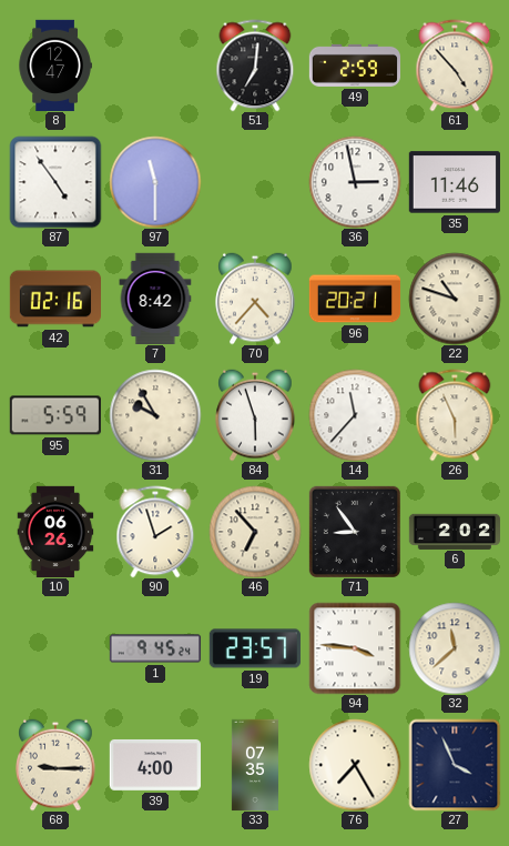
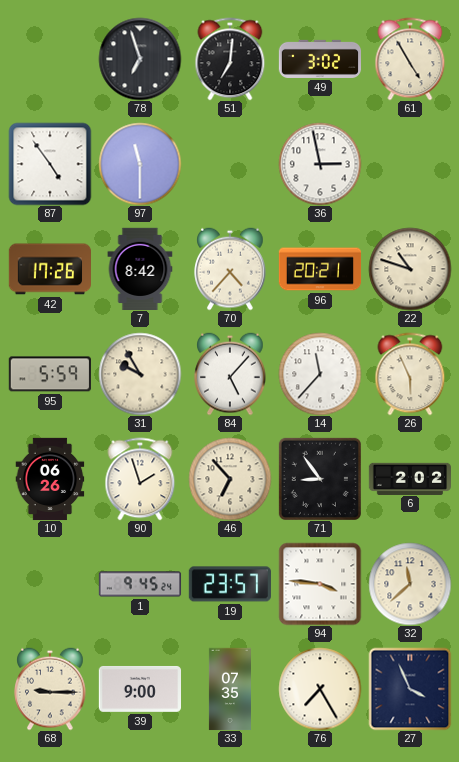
8: 12:47 -> none
78: none -> 6:57
49: 2:59 -> 3:02
61: 4:53 -> 4:55
35: 11:46 -> none
42: 02:16 -> 17:26
84: 5:57 -> 5:07
39: 4:00 -> 9:00
